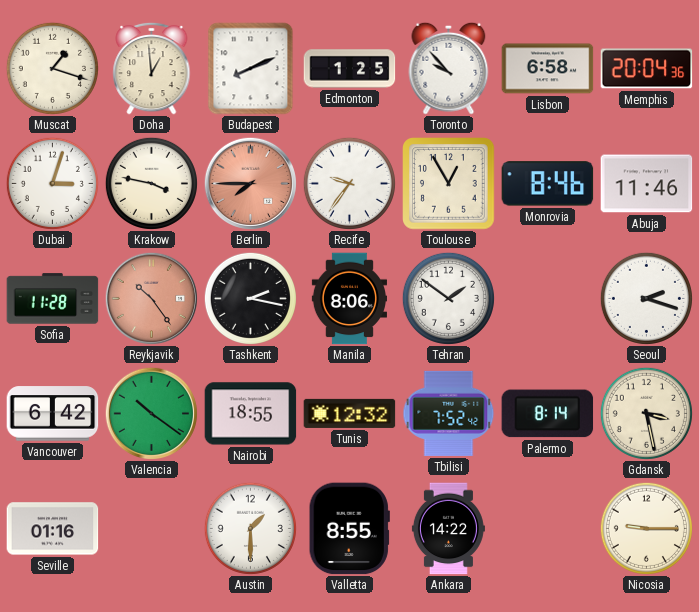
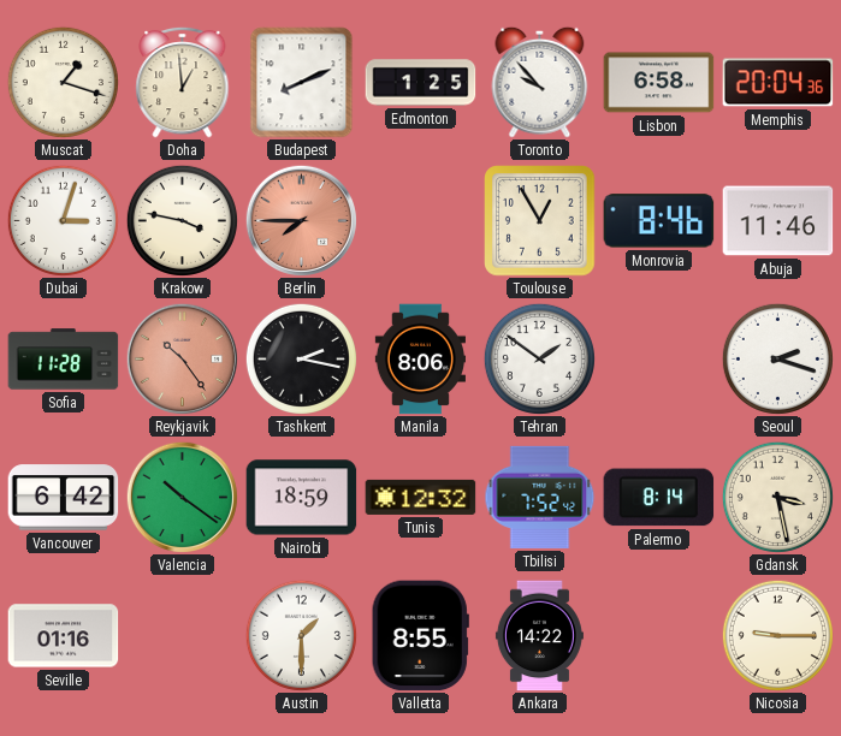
Recife: 9:36 -> none
Nairobi: 18:55 -> 18:59
